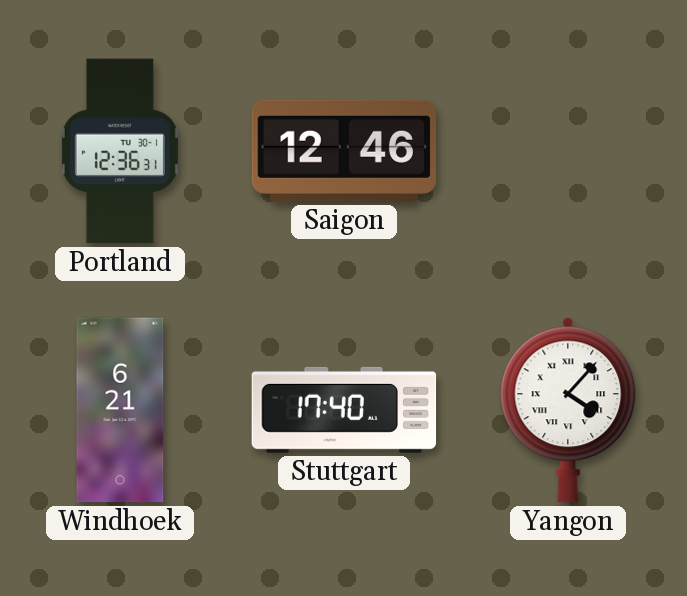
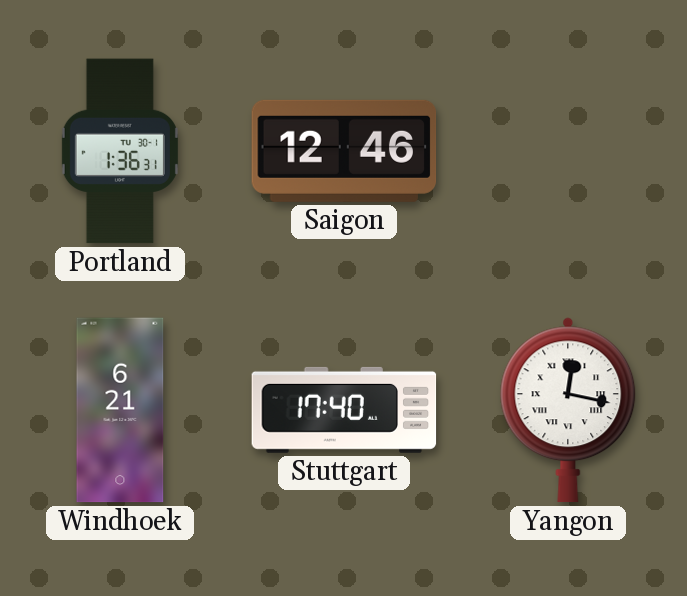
Portland: 12:36 -> 1:36
Yangon: 4:07 -> 12:17
